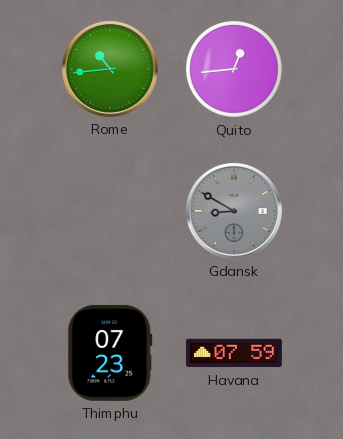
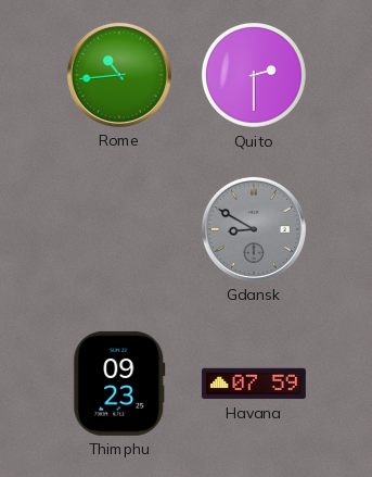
Quito: 12:44 -> 2:30
Thimphu: 07:23 -> 09:23
